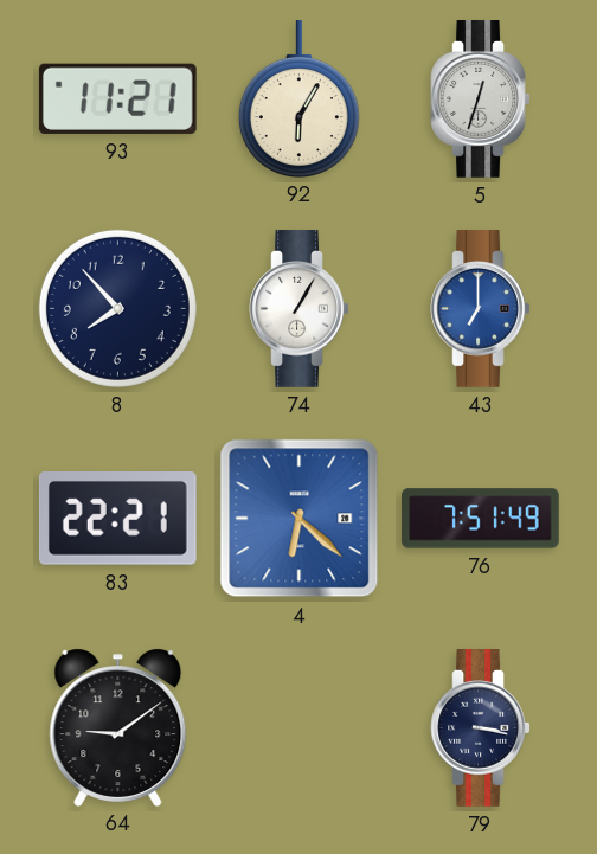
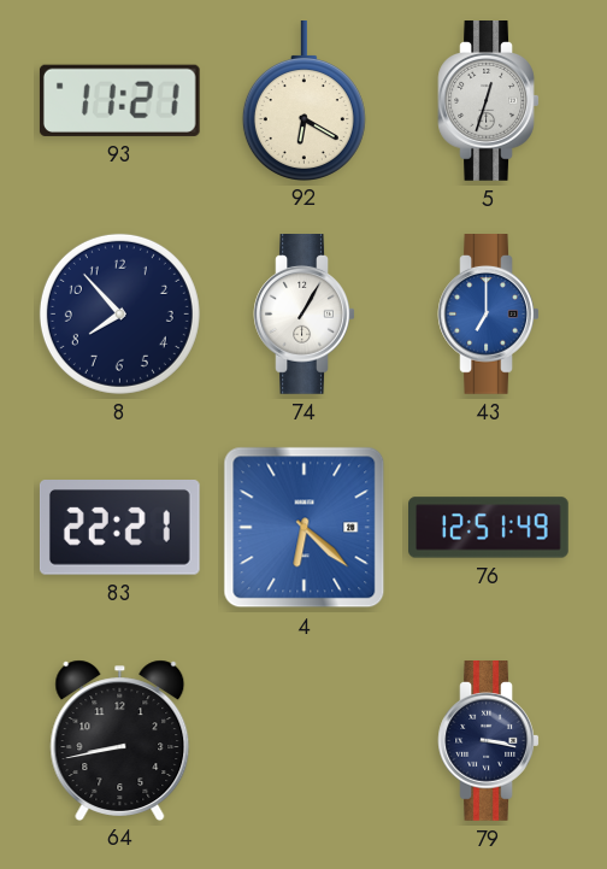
92: 6:05 -> 6:20
76: 7:51 -> 12:51
64: 9:09 -> 8:43
